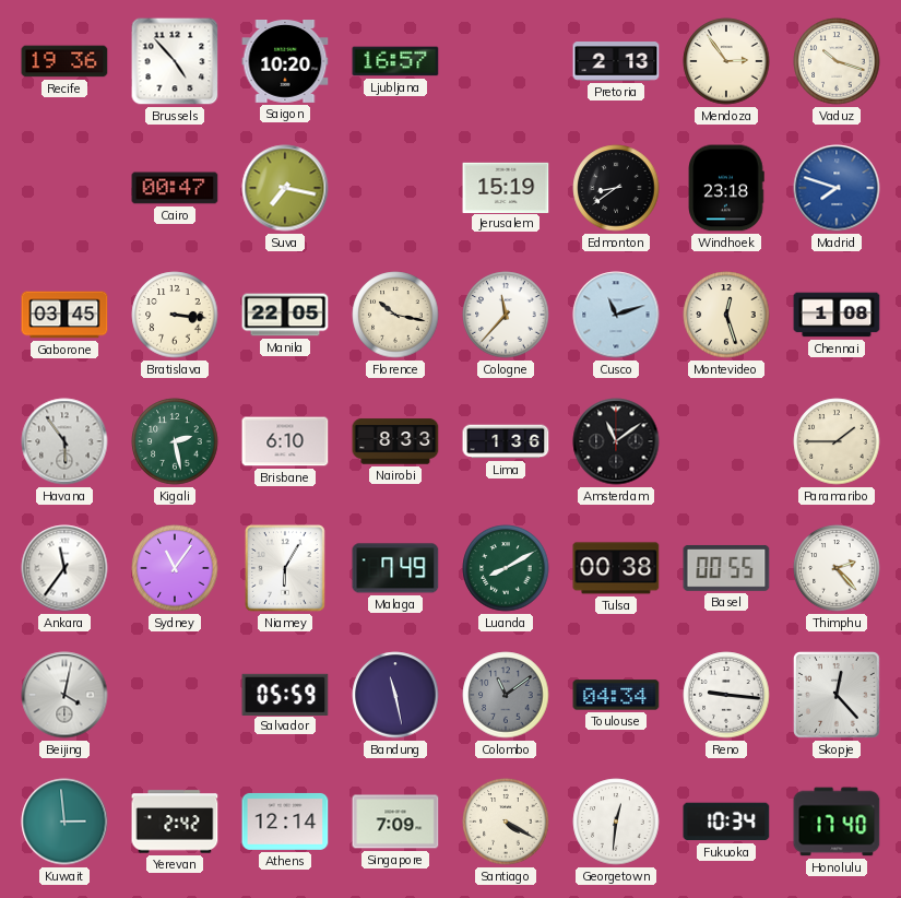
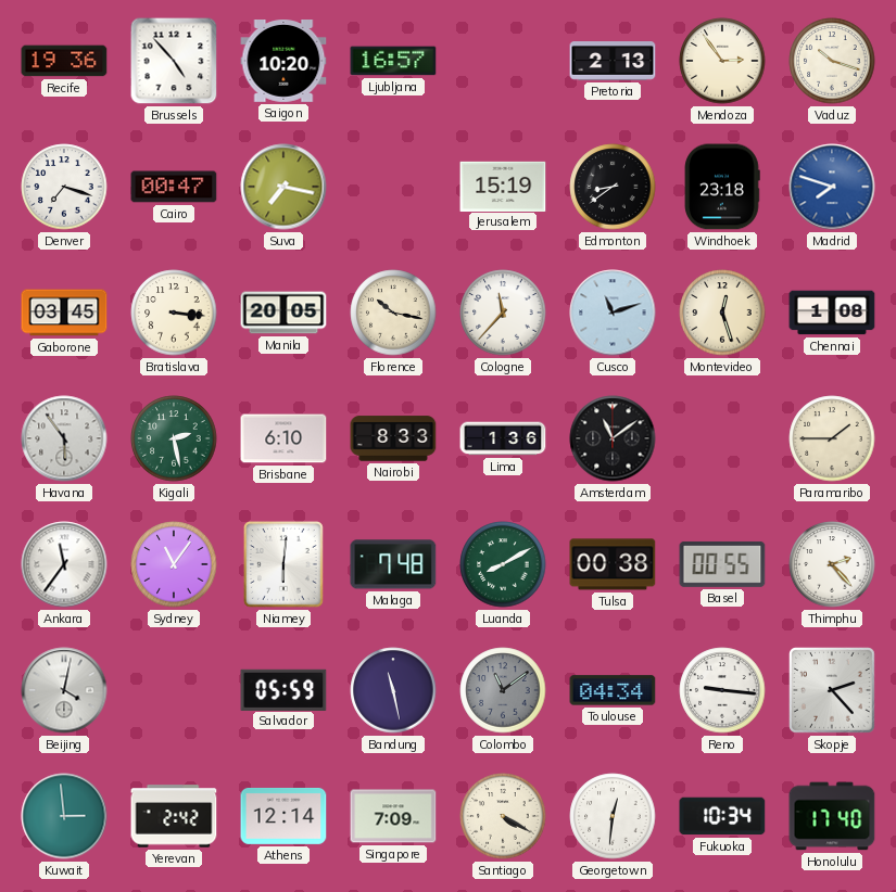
Denver: none -> 7:18
Manila: 22:05 -> 20:05
Niamey: 6:05 -> 6:01
Malaga: 7:49 -> 7:48
Skopje: 12:23 -> 2:23
